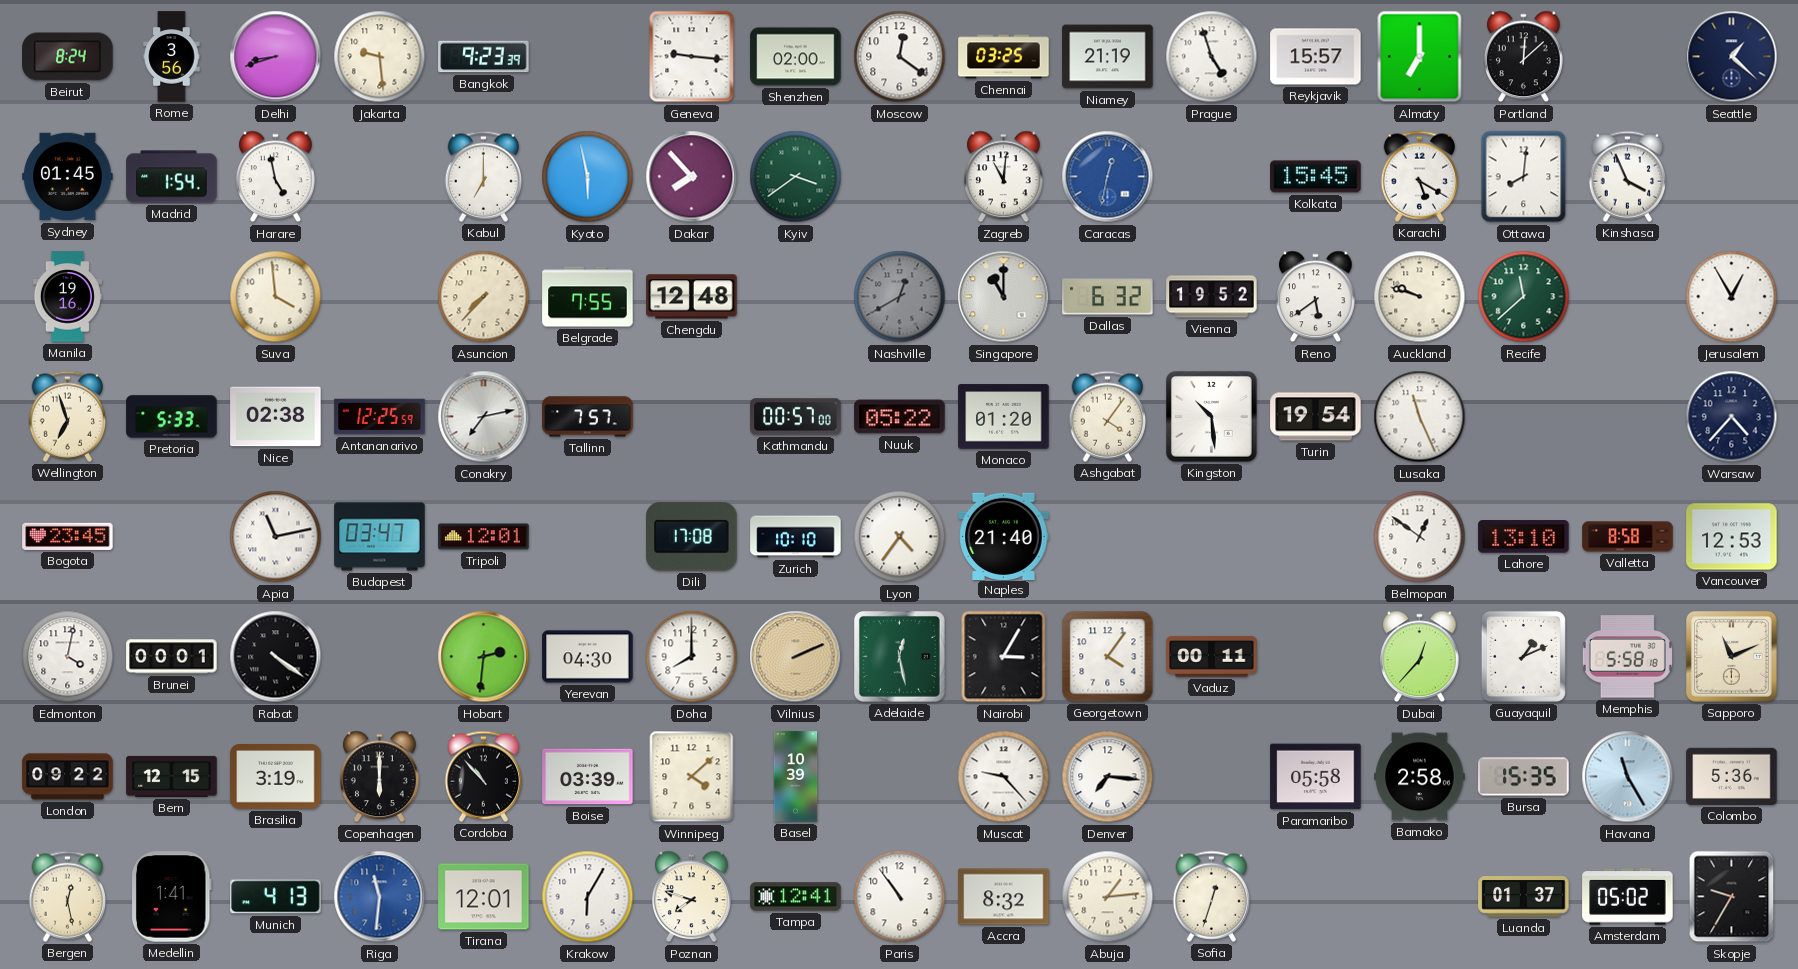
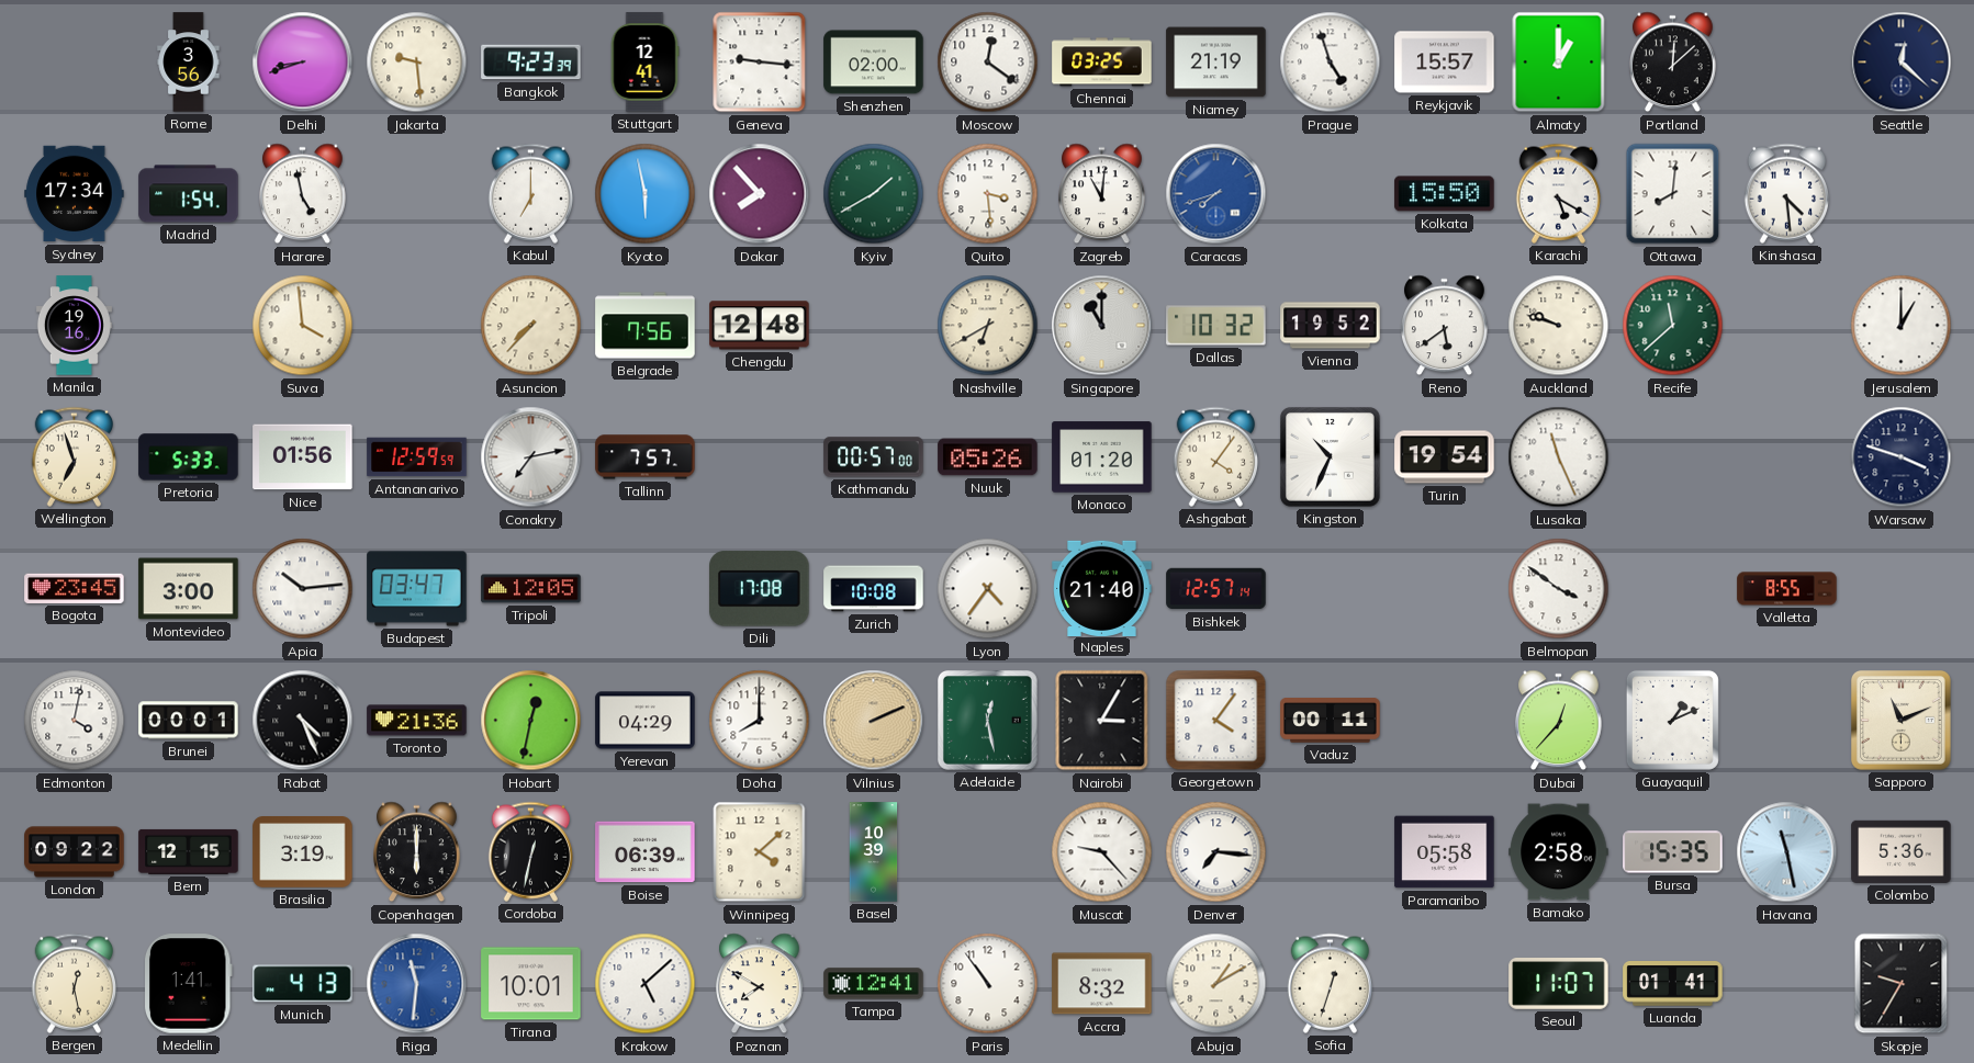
Beirut: 8:24 -> none
Stuttgart: none -> 12:41
Almaty: 7:00 -> 1:00
Seattle: 1:22 -> 12:22
Sydney: 01:45 -> 17:34
Kyiv: 3:39 -> 1:40
Quito: none -> 3:29
Caracas: 12:32 -> 7:42
Kolkata: 15:45 -> 15:50
Kinshasa: 3:56 -> 4:29
Belgrade: 7:55 -> 7:56
Nashville: 12:40 -> 6:40
Nashville dial: grey -> cream
Dallas: 6:32 -> 10:32
Jerusalem: 12:55 -> 1:00
Nice: 02:38 -> 01:56
Antananarivo: 12:25 -> 12:59
Nuuk: 05:22 -> 05:26
Kingston: 10:29 -> 10:34
Warsaw: 4:37 -> 3:48
Montevideo: none -> 3:00
Apia: 11:13 -> 10:14
Tripoli: 12:01 -> 12:05
Zurich: 10:10 -> 10:08
Bishkek: none -> 12:57
Belmopan: 12:51 -> 3:51
Lahore: 13:10 -> none
Valletta: 8:58 -> 8:55
Vancouver: 12:53 -> none
Rabat: 4:21 -> 4:26
Toronto: none -> 21:36
Hobart: 2:31 -> 12:32
Yerevan: 04:30 -> 04:29
Memphis: 5:58 -> none
Cordoba: 10:53 -> 12:32
Boise: 03:39 -> 06:39
Havana: 11:25 -> 11:28
Tirana: 12:01 -> 10:01
Krakow: 6:05 -> 5:08
Poznan: 7:48 -> 7:50
Abuja: 1:14 -> 1:10
Seoul: none -> 11:07
Luanda: 01:37 -> 01:41
Amsterdam: 05:02 -> none
